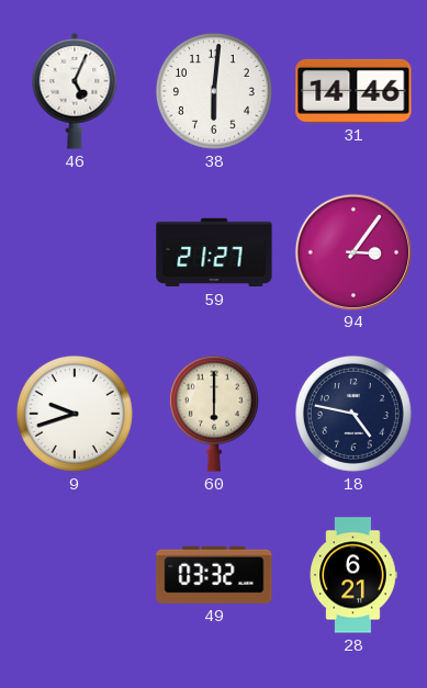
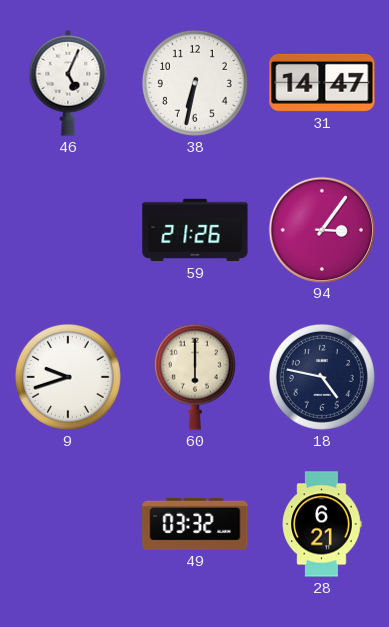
38: 6:01 -> 6:32
31: 14:46 -> 14:47
59: 21:27 -> 21:26
